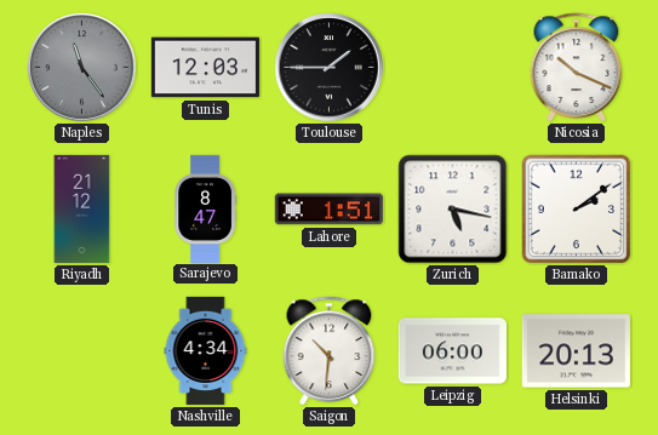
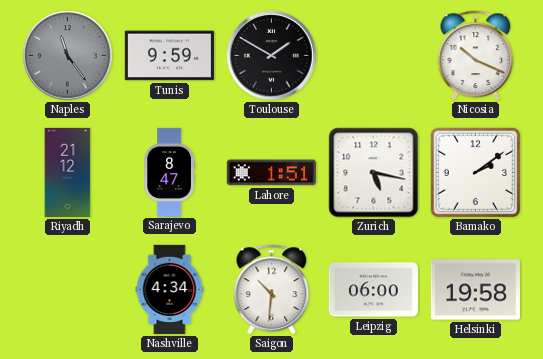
Tunis: 12:03 -> 9:59
Toulouse: 1:45 -> 1:50
Helsinki: 20:13 -> 19:58
